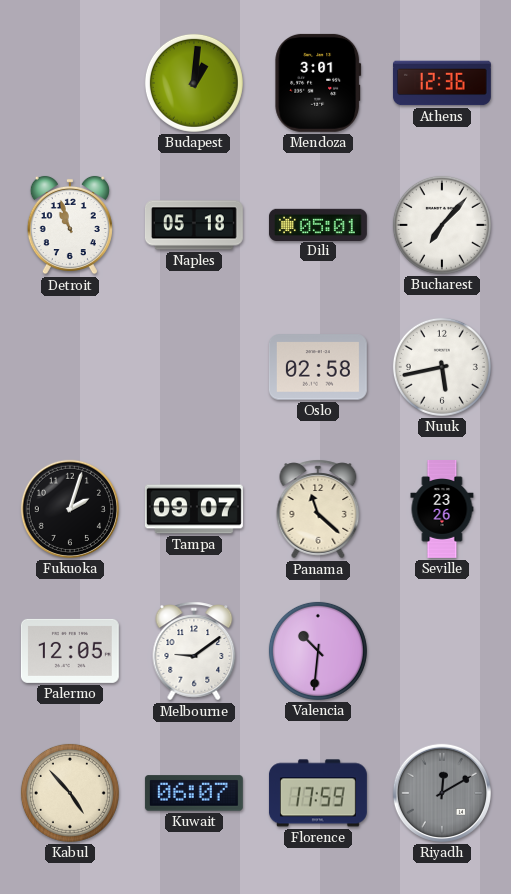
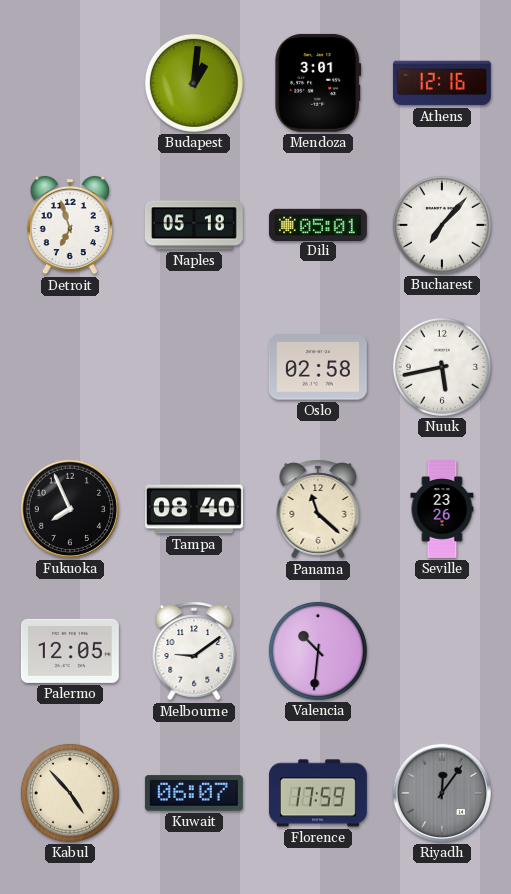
Athens: 12:36 -> 12:16
Detroit: 10:57 -> 6:57
Fukuoka: 2:03 -> 7:56
Tampa: 09:07 -> 08:40
Riyadh: 12:10 -> 12:06
